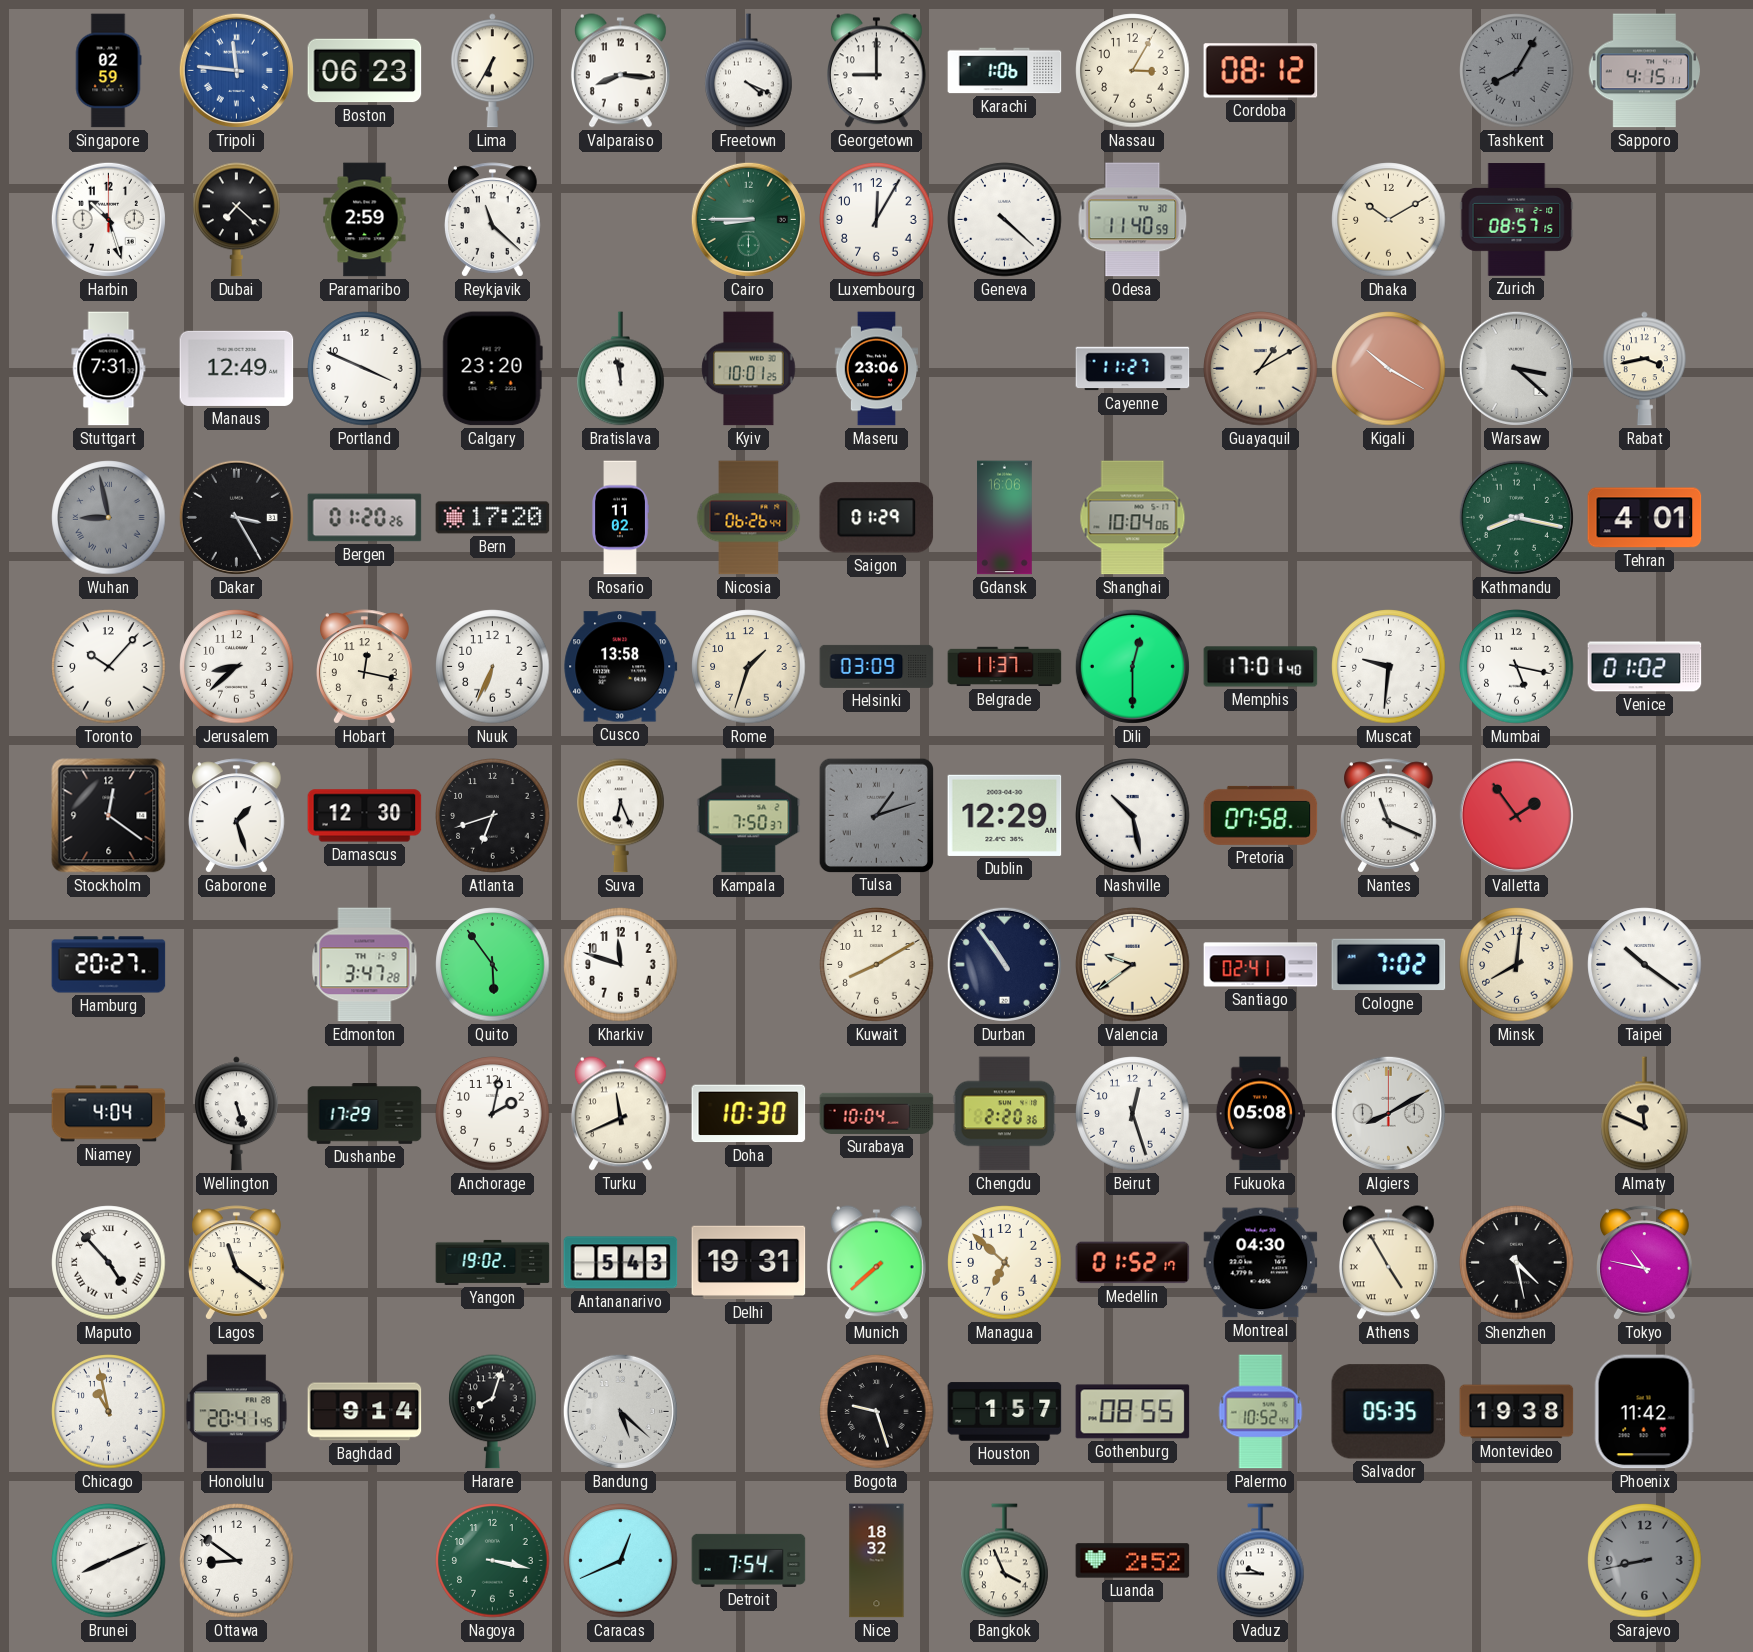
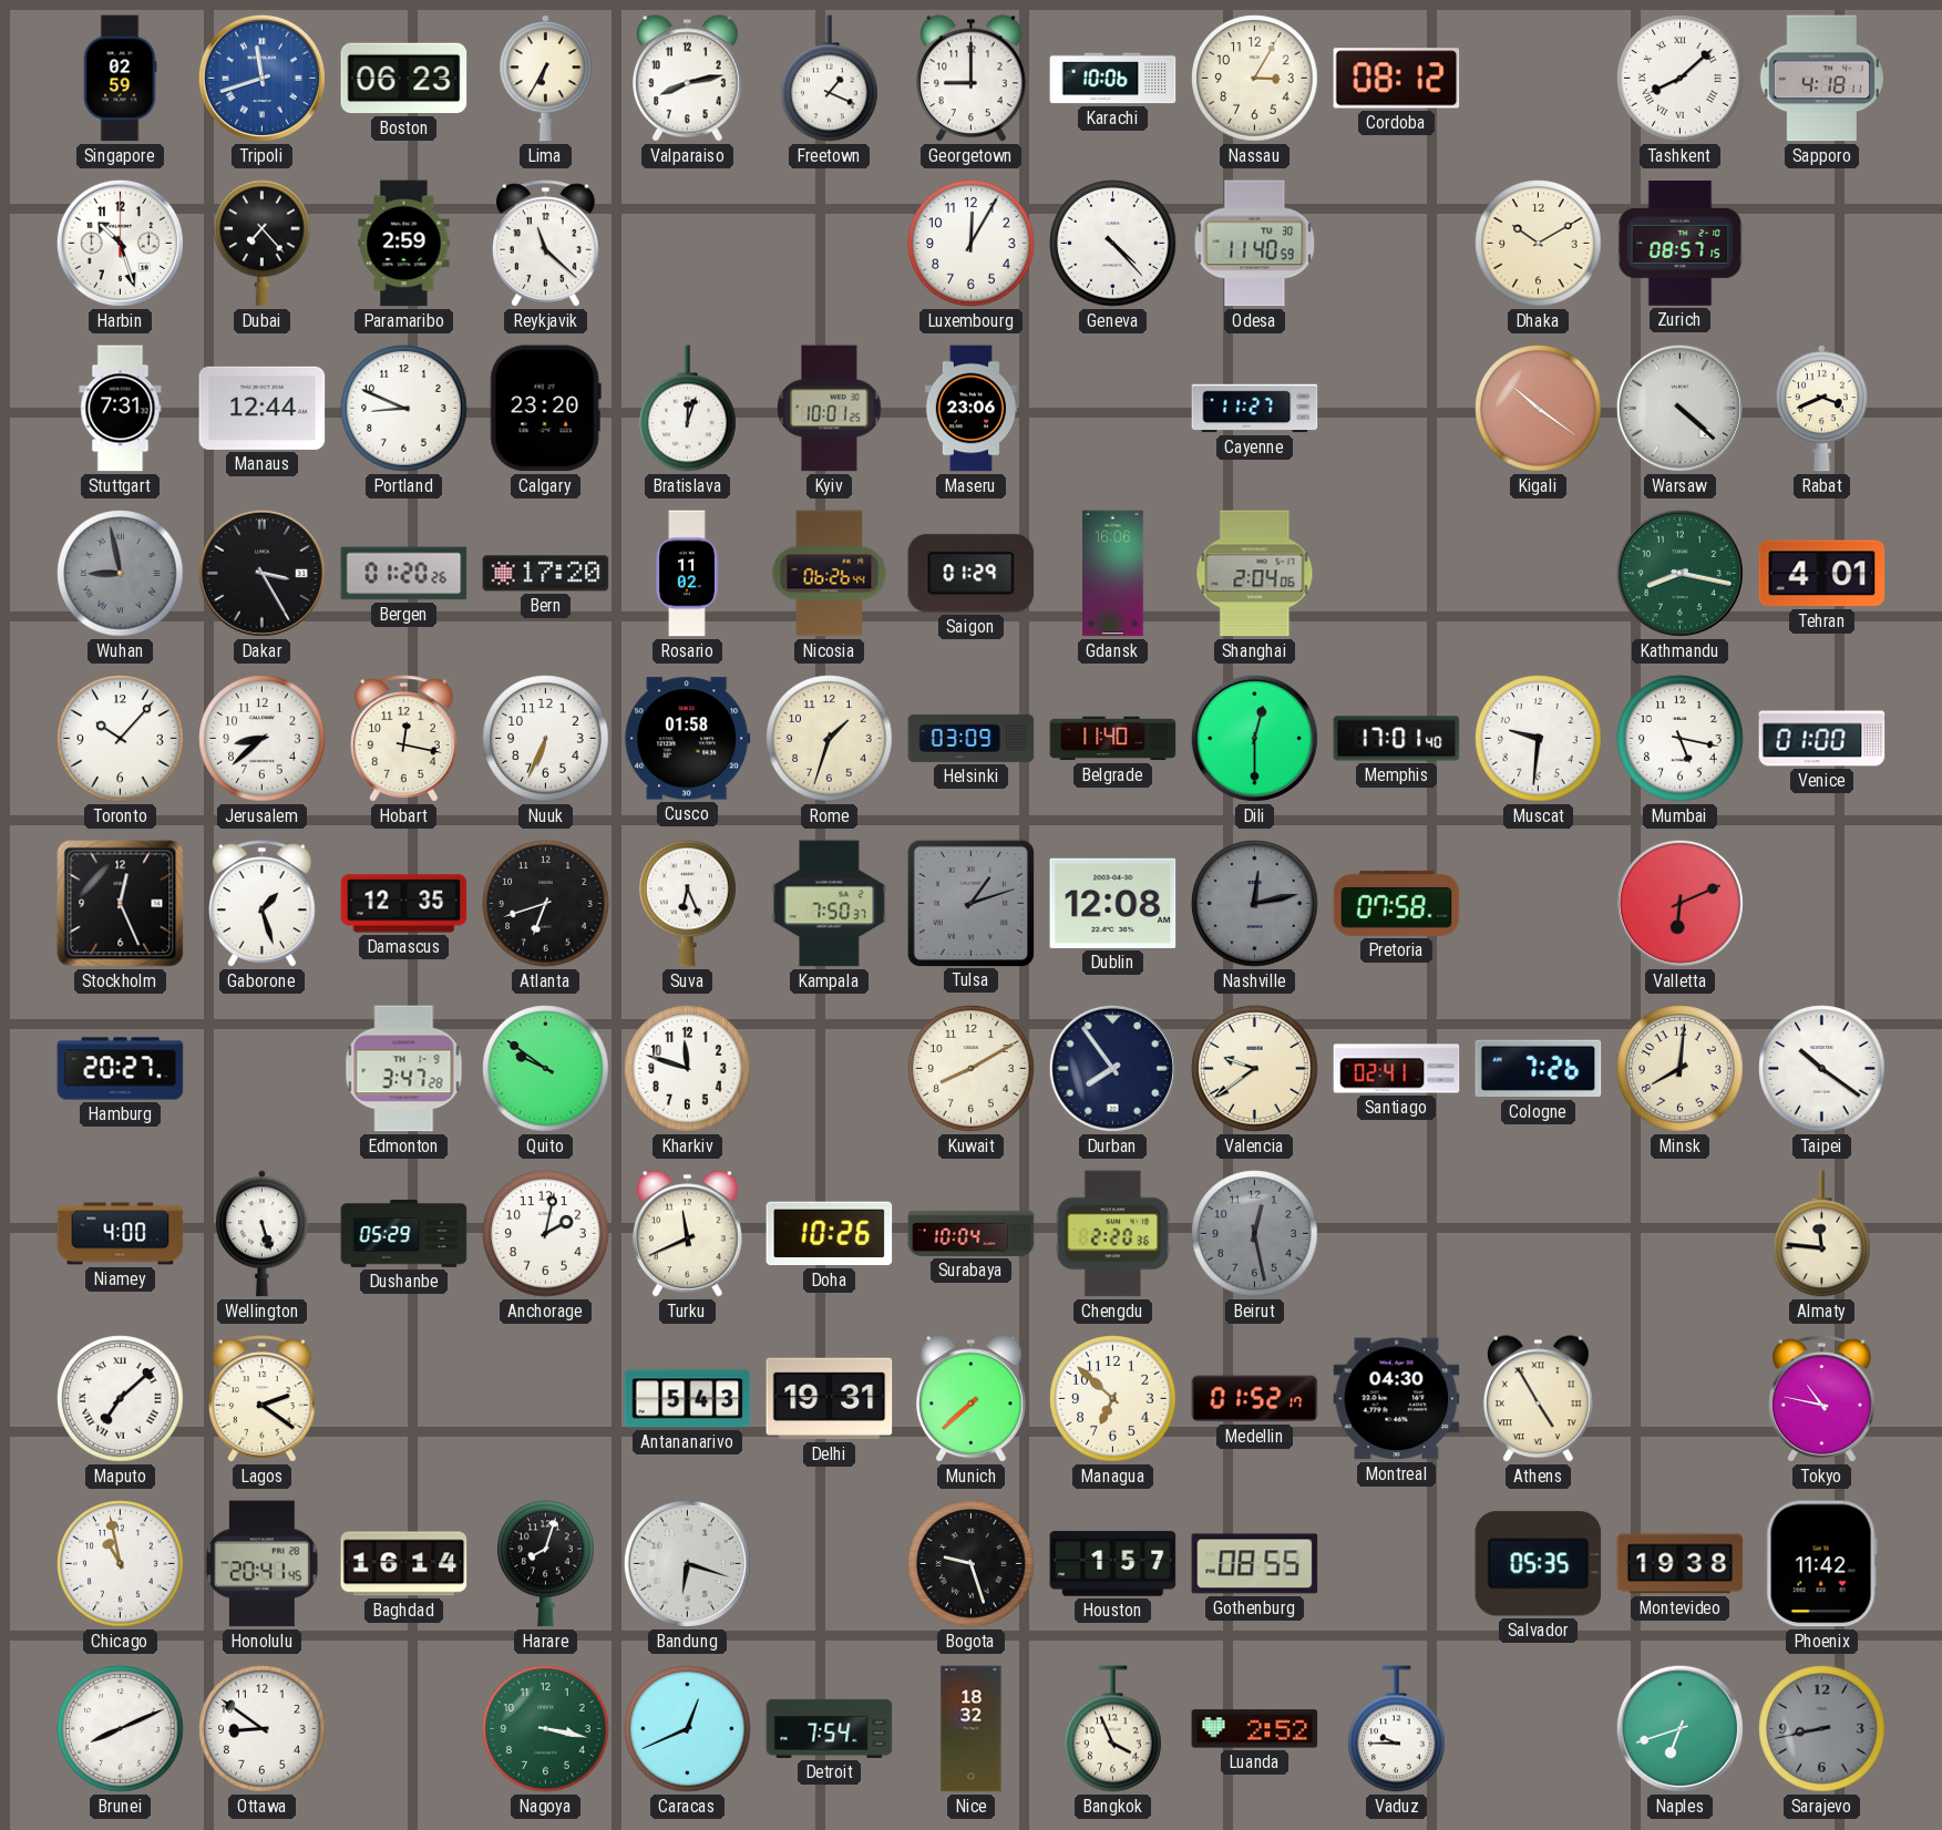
Tripoli: 11:46 -> 11:42
Valparaiso: 8:16 -> 8:13
Freetown: 4:19 -> 1:19
Karachi: 1:06 -> 10:06
Tashkent: 8:05 -> 8:08
Tashkent dial: grey -> white
Sapporo: 4:15 -> 4:18
Dubai: 7:22 -> 7:23
Cairo: 8:45 -> none
Geneva: 4:22 -> 4:23
Manaus: 12:49 -> 12:44
Portland: 3:49 -> 8:49
Bratislava: 11:58 -> 12:03
Guayaquil: 1:10 -> none
Kigali: 10:20 -> 10:21
Warsaw: 3:22 -> 4:22
Rabat: 3:43 -> 3:41
Shanghai: 10:04 -> 2:04
Cusco: 13:58 -> 01:58
Belgrade: 11:37 -> 11:40
Venice: 01:02 -> 01:00
Stockholm: 12:21 -> 12:26
Damascus: 12:30 -> 12:35
Dublin: 12:29 -> 12:08
Nashville: 10:28 -> 12:13
Nashville dial: white -> grey
Nantes: 11:19 -> none
Valletta: 1:54 -> 6:11
Quito: 5:54 -> 9:51
Durban: 10:54 -> 7:54
Cologne: 7:02 -> 7:26
Niamey: 4:04 -> 4:00
Dushanbe: 17:29 -> 05:29
Doha: 10:30 -> 10:26
Beirut: 12:27 -> 12:28
Beirut dial: white -> grey
Fukuoka: 05:08 -> none
Algiers: 8:10 -> none
Almaty: 11:49 -> 11:46
Maputo: 4:53 -> 7:08
Lagos: 11:21 -> 2:21
Yangon: 19:02 -> none
Shenzhen: 4:28 -> none
Baghdad: 9:14 -> 16:14
Bandung: 5:22 -> 6:18
Palermo: 10:52 -> none
Naples: none -> 6:42
